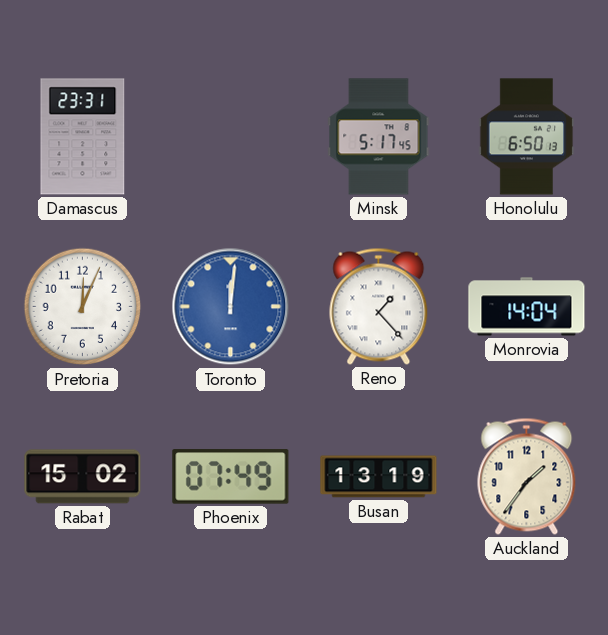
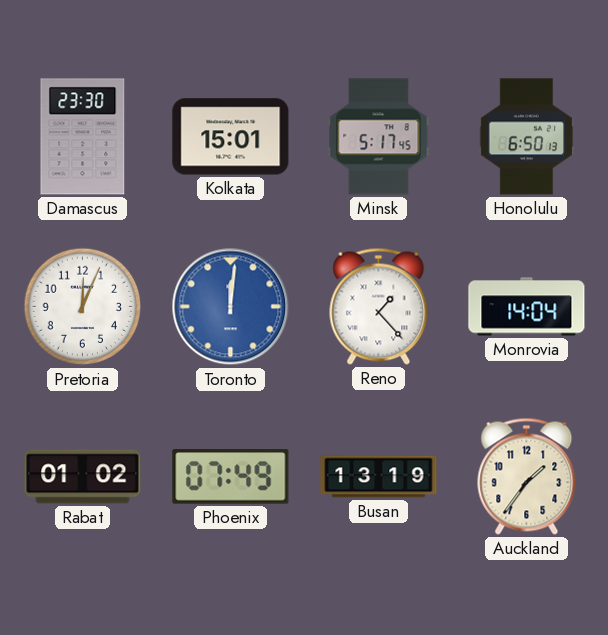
Damascus: 23:31 -> 23:30
Kolkata: none -> 15:01
Rabat: 15:02 -> 01:02
